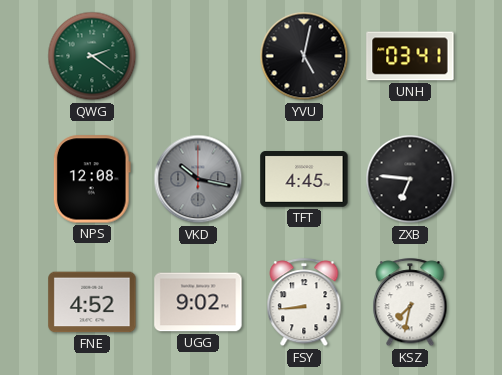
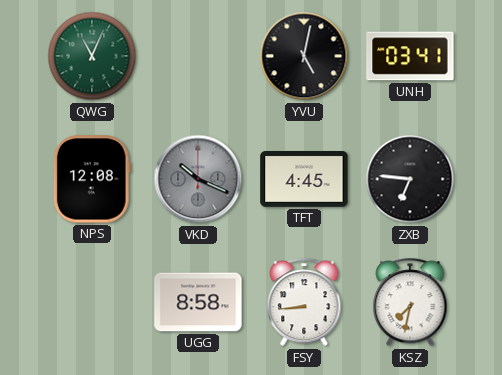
QWG: 2:21 -> 11:04
VKD: 10:17 -> 10:19
FNE: 4:52 -> none
UGG: 9:02 -> 8:58
